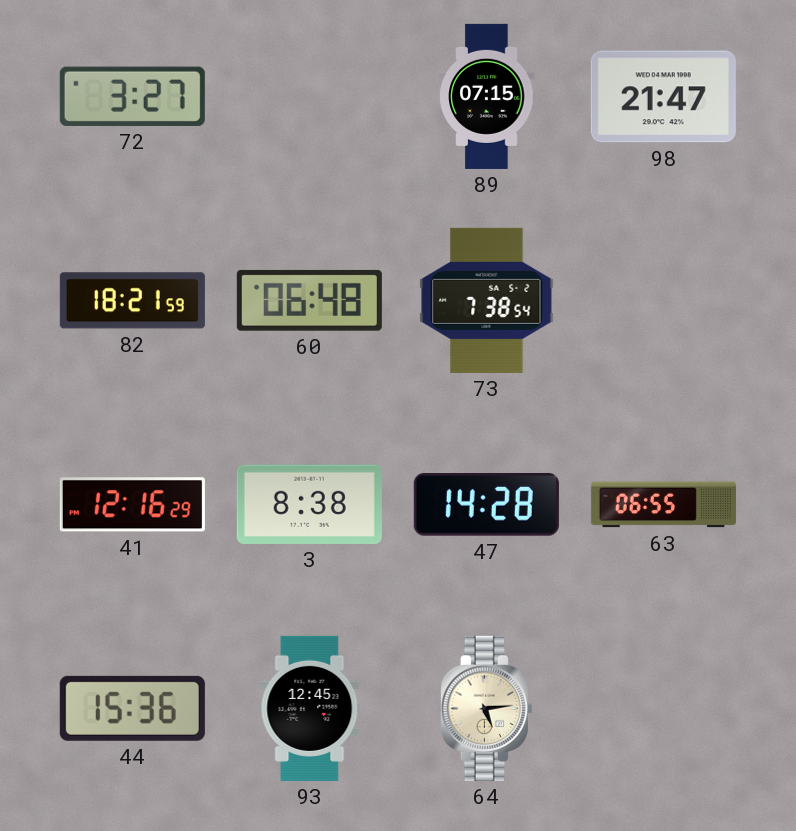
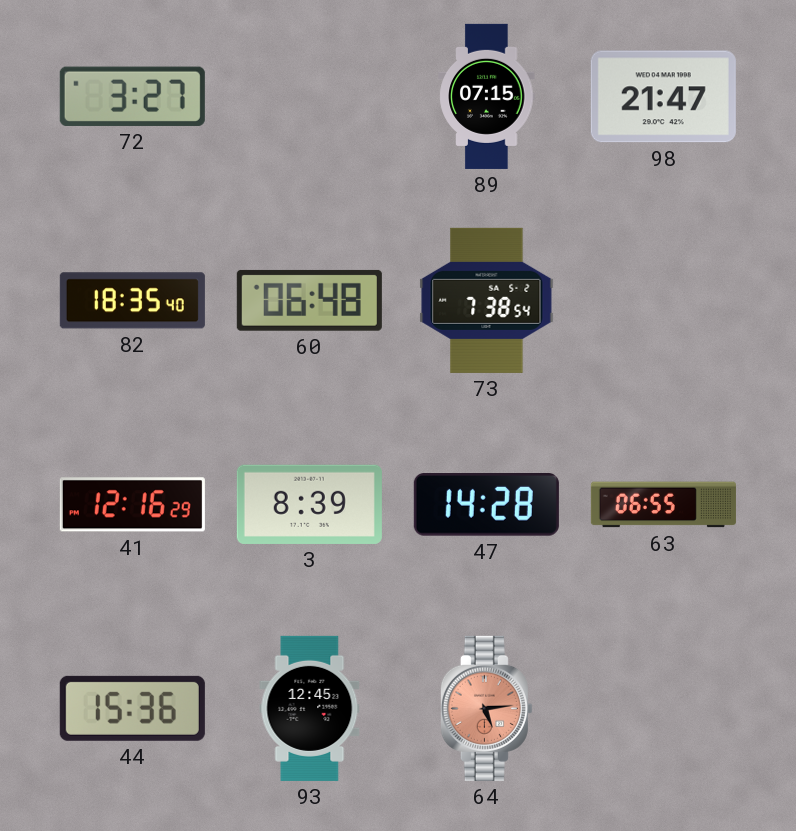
82: 18:21 -> 18:35
3: 8:38 -> 8:39
64 dial: cream -> salmon
